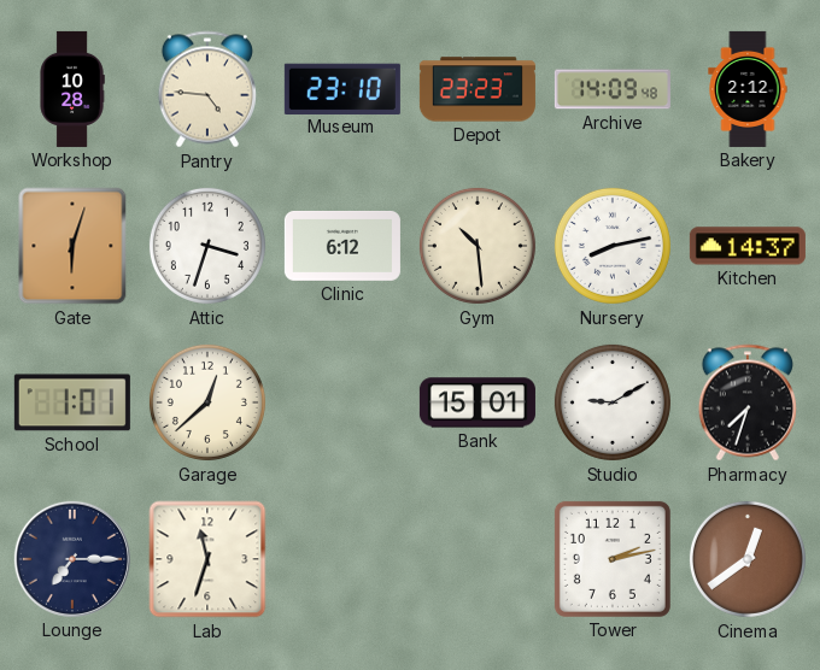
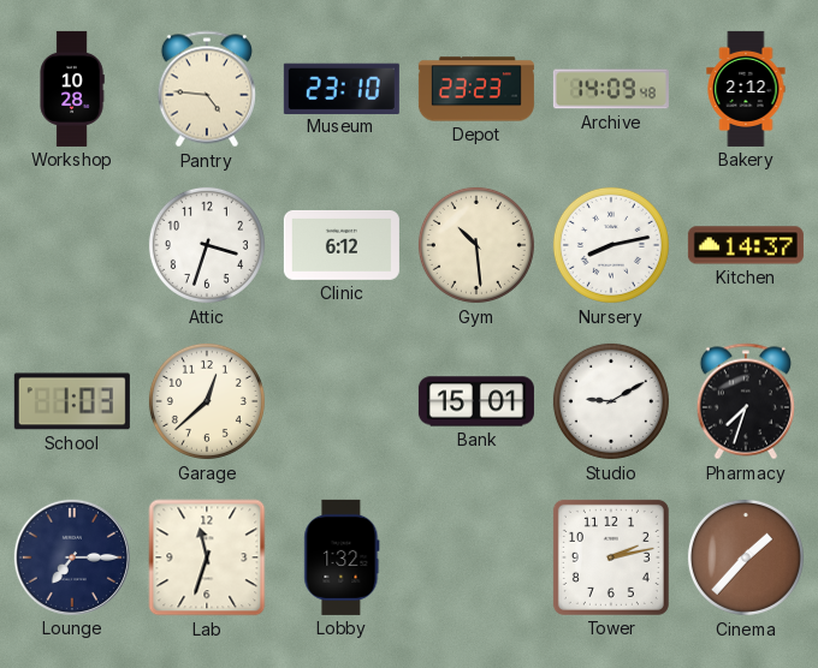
Gate: 6:03 -> none
School: 1:01 -> 1:03
Lobby: none -> 1:32
Cinema: 12:39 -> 1:37
